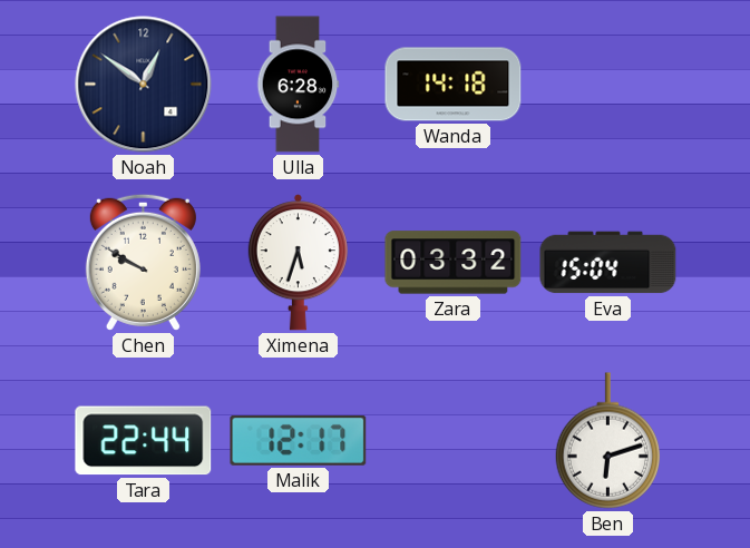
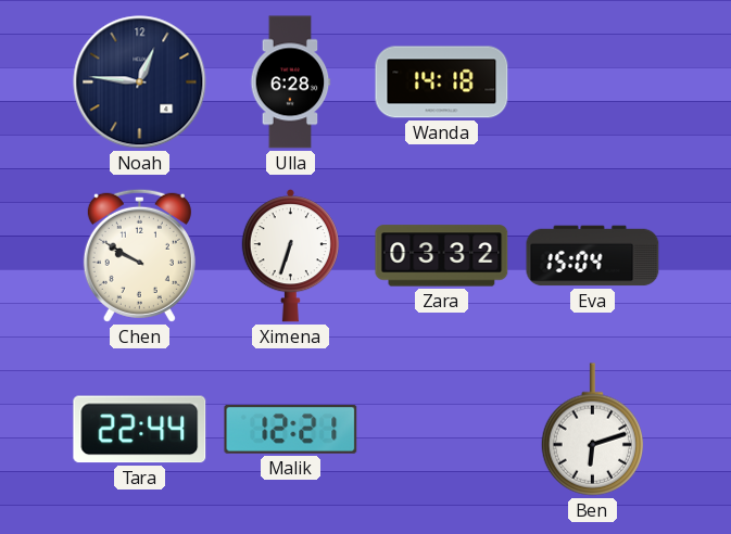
Noah: 12:51 -> 12:46
Ximena: 5:33 -> 6:33
Malik: 12:17 -> 12:21
